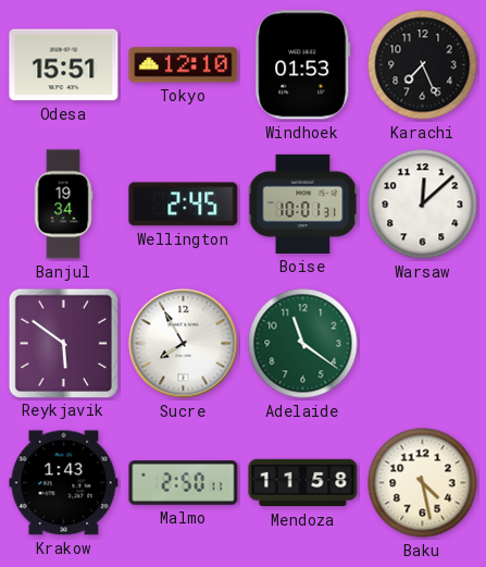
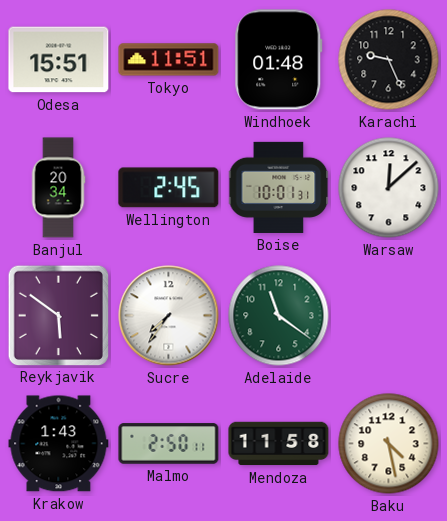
Tokyo: 12:10 -> 11:51
Windhoek: 01:53 -> 01:48
Karachi: 7:26 -> 9:26
Banjul: 19:34 -> 20:34
Sucre: 7:55 -> 7:36
